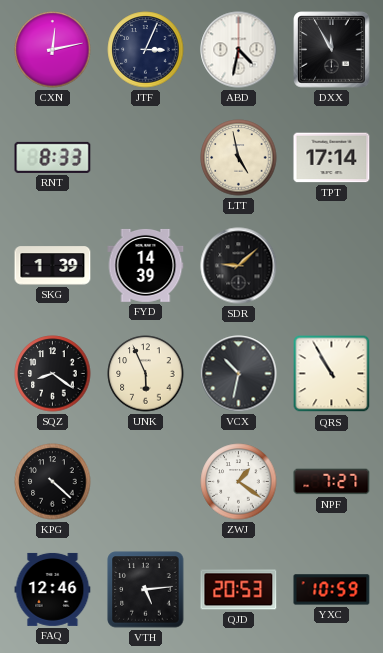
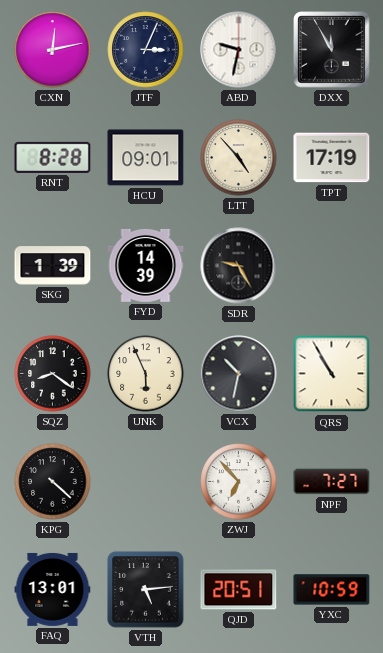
ABD: 4:32 -> 9:32
RNT: 8:33 -> 8:28
HCU: none -> 09:01
LTT: 4:58 -> 4:53
TPT: 17:14 -> 17:19
SDR: 9:08 -> 9:25
ZWJ: 1:21 -> 6:53
FAQ: 12:46 -> 13:01
QJD: 20:53 -> 20:51
